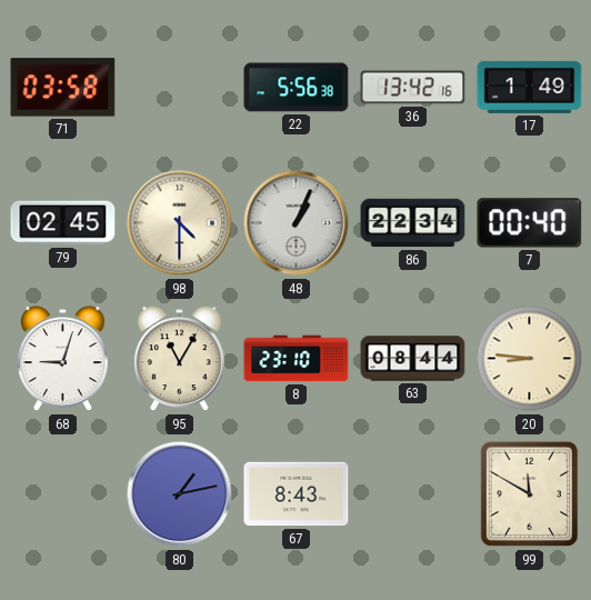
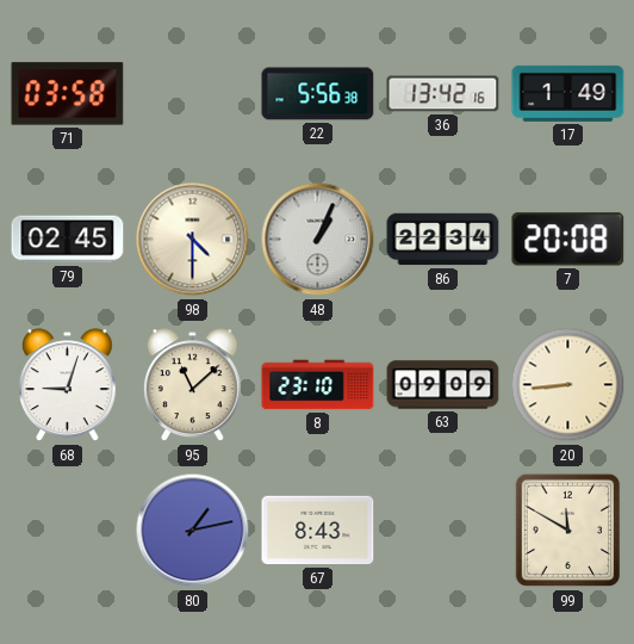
7: 00:40 -> 20:08
95: 11:05 -> 11:08
63: 08:44 -> 09:09
20: 8:46 -> 8:44
